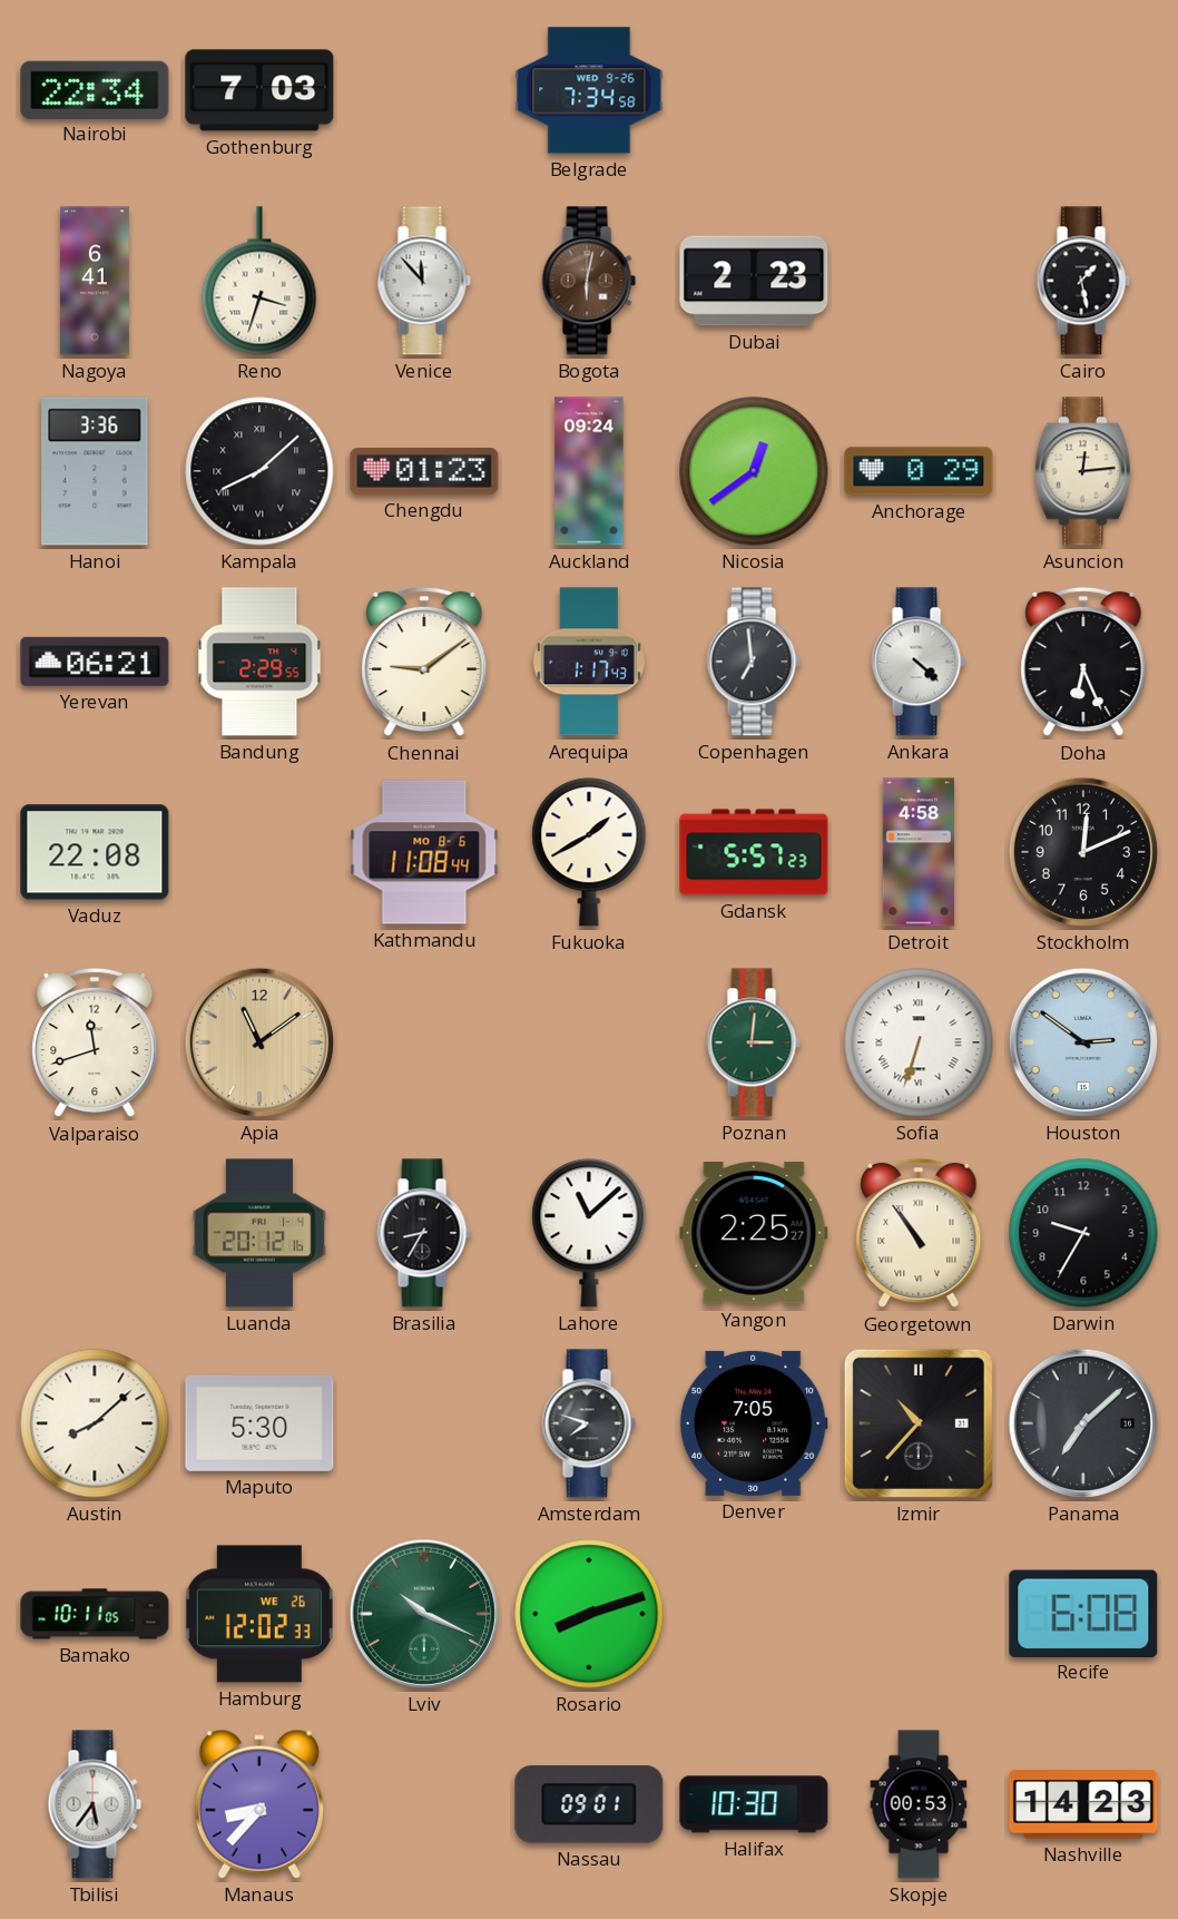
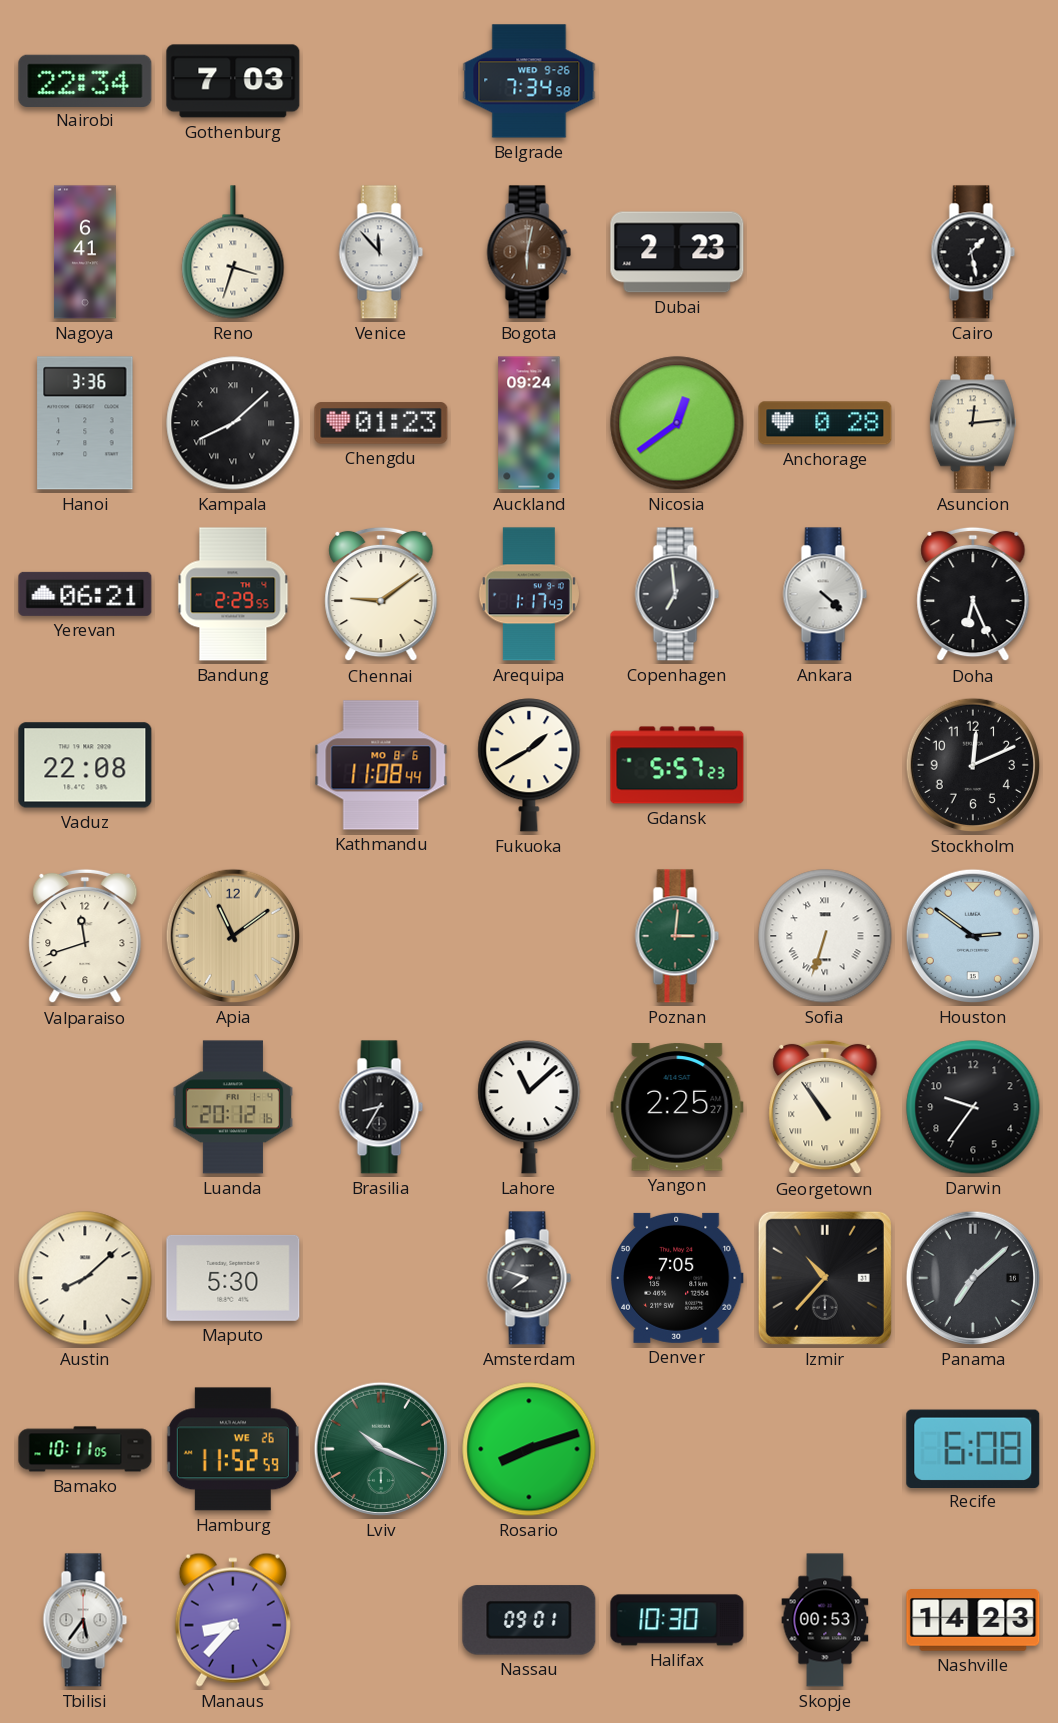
Anchorage: 0:29 -> 0:28
Detroit: 4:58 -> none
Darwin: 9:35 -> 9:36
Hamburg: 12:02 -> 11:52
